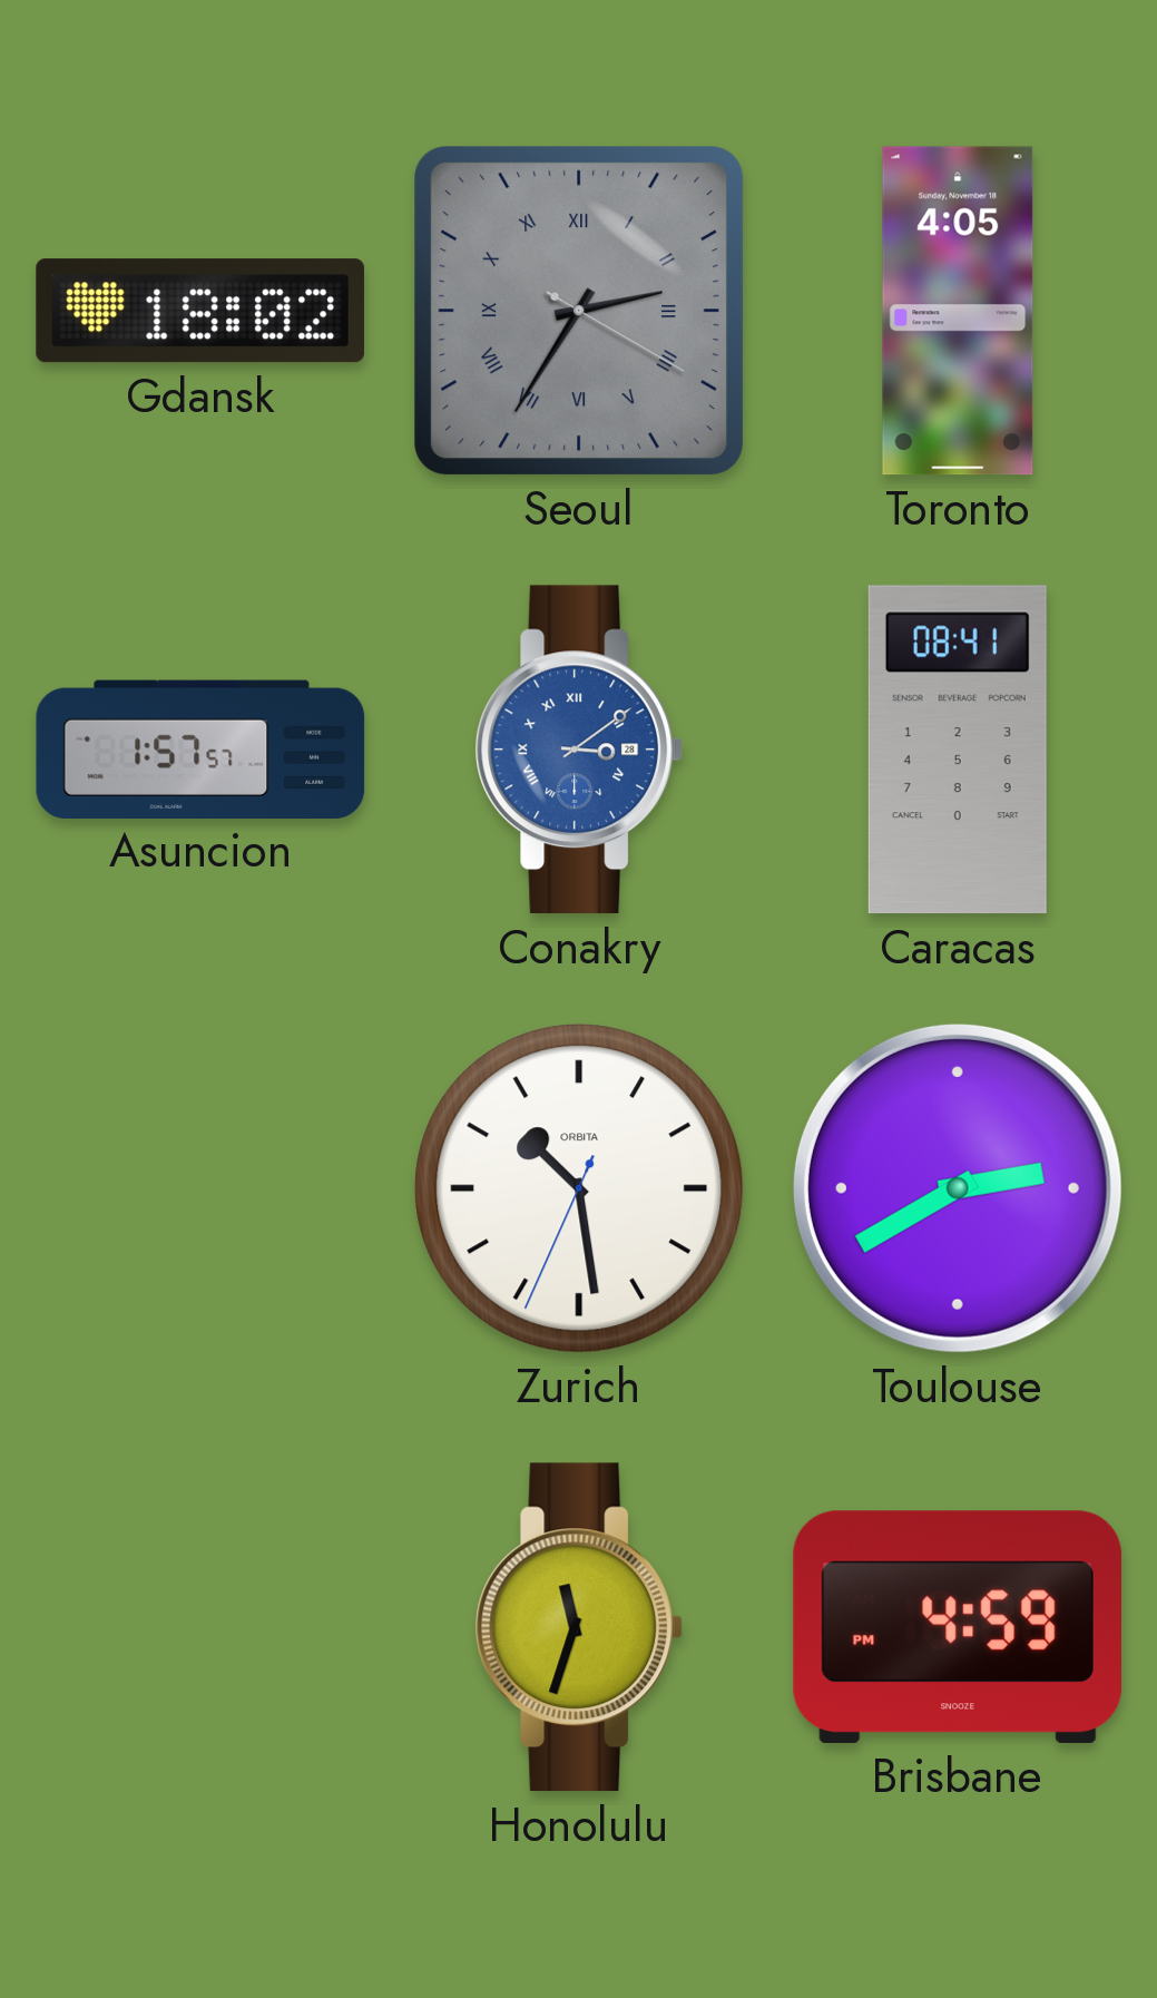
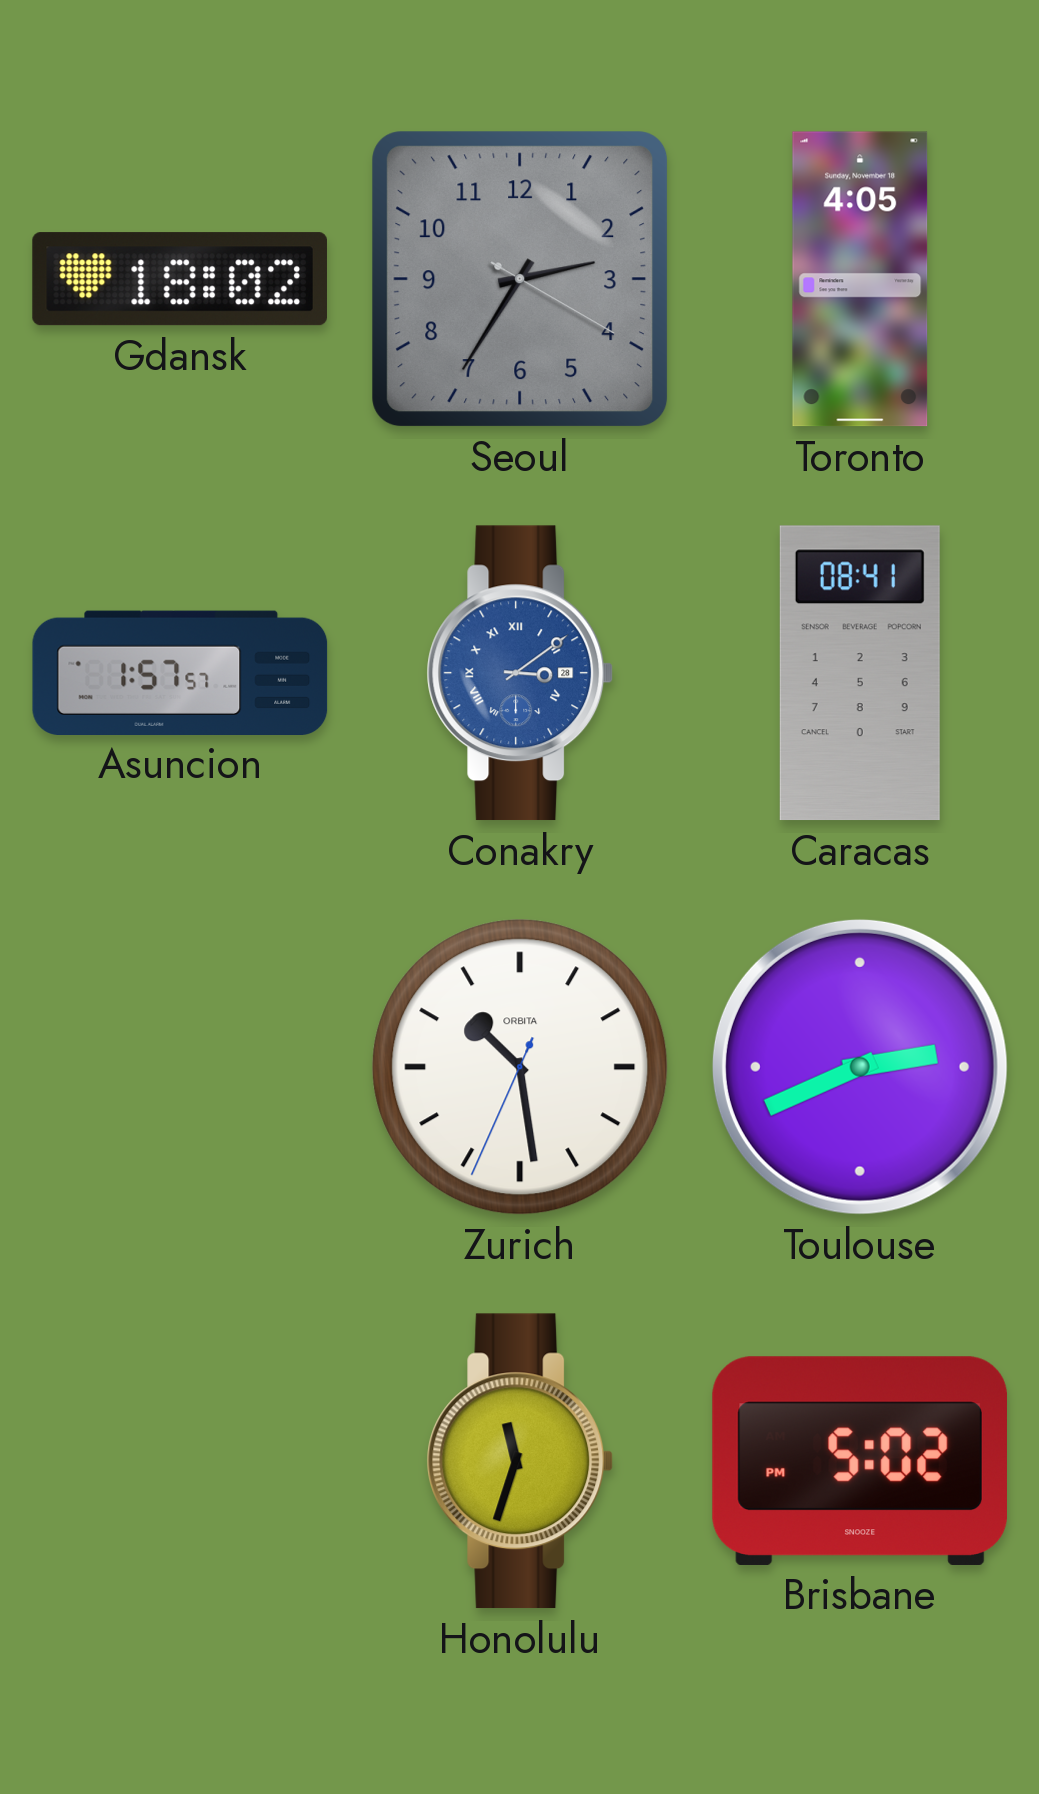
Seoul numerals: Roman -> Arabic
Toulouse: 2:40 -> 2:41
Brisbane: 4:59 -> 5:02
